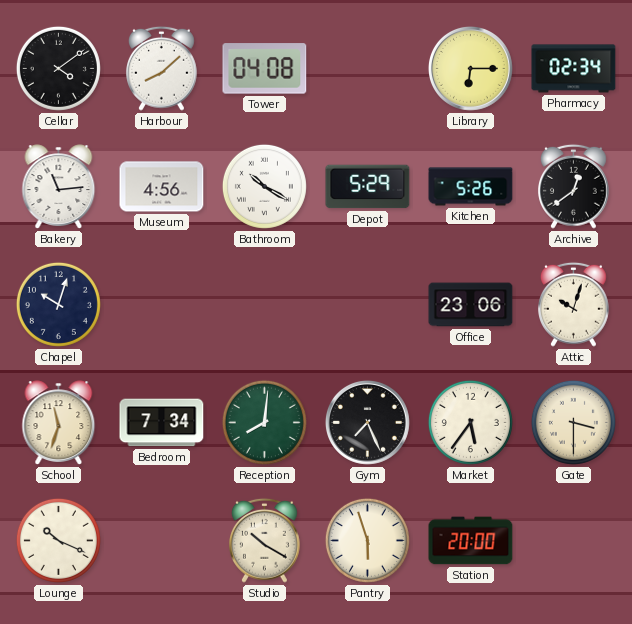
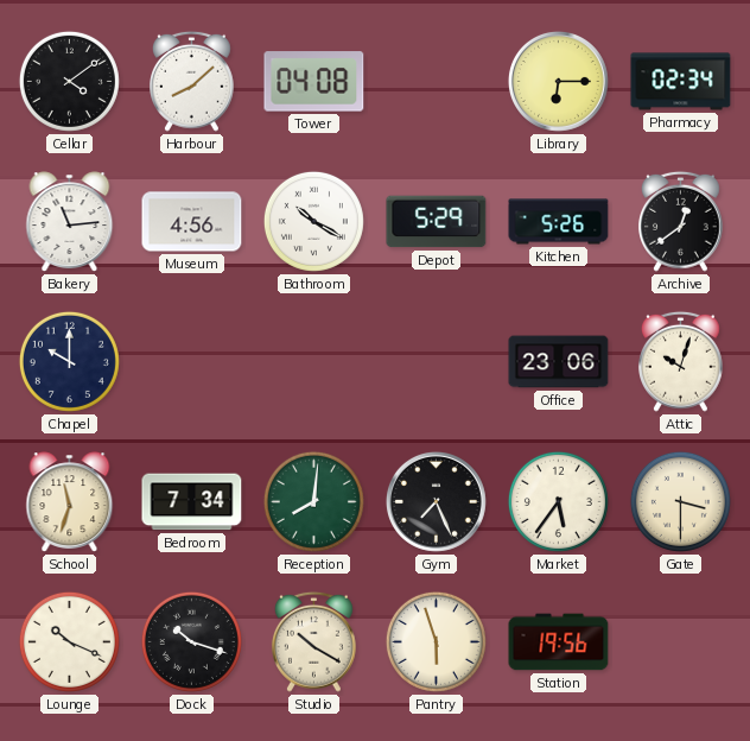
Chapel: 10:03 -> 10:00
Dock: none -> 10:18
Station: 20:00 -> 19:56
